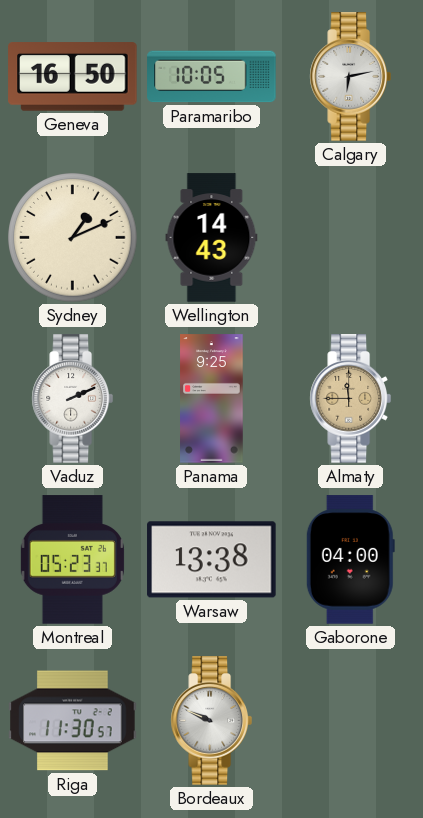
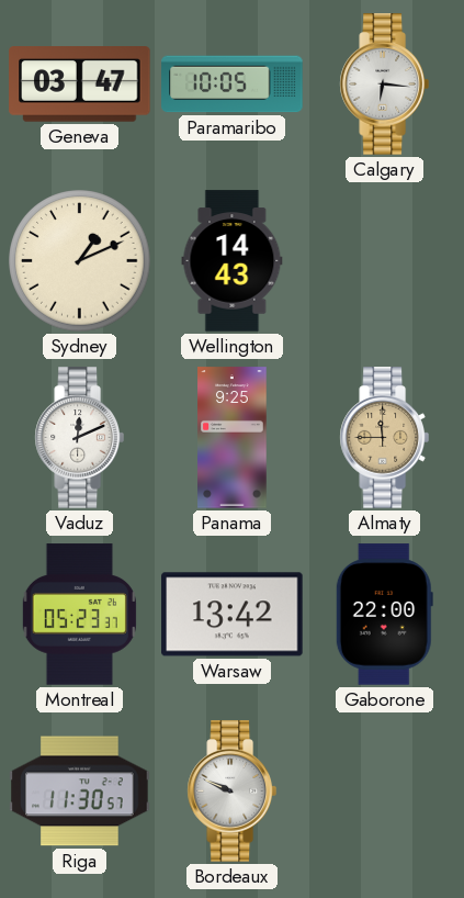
Geneva: 16:50 -> 03:47
Calgary: 6:13 -> 6:16
Vaduz: 2:11 -> 12:11
Warsaw: 13:38 -> 13:42
Gaborone: 04:00 -> 22:00
